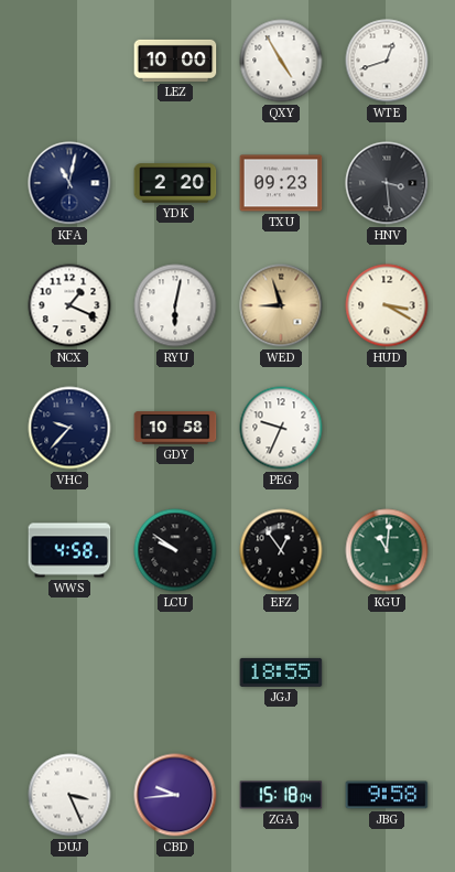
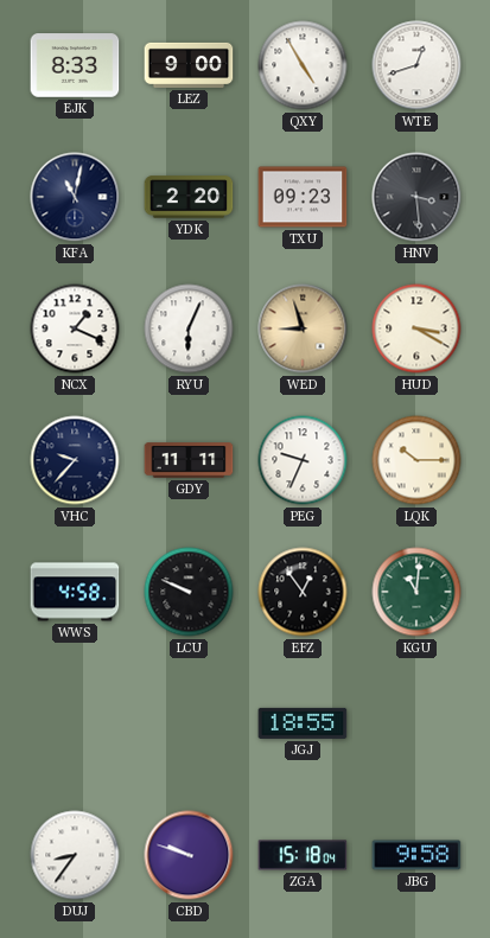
EJK: none -> 8:33
LEZ: 10:00 -> 9:00
RYU: 6:02 -> 6:04
GDY: 10:58 -> 11:11
LQK: none -> 10:15
LCU: 9:51 -> 9:49
DUJ: 3:26 -> 8:36
CBD: 9:44 -> 9:48
